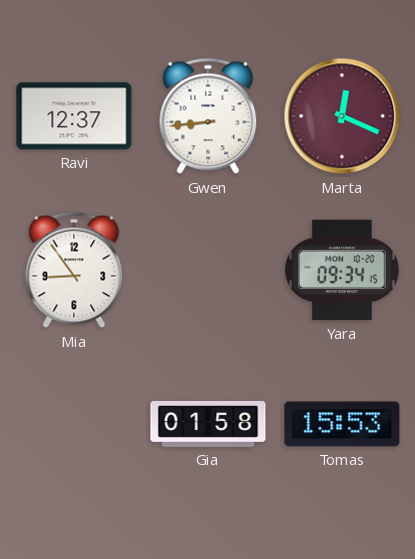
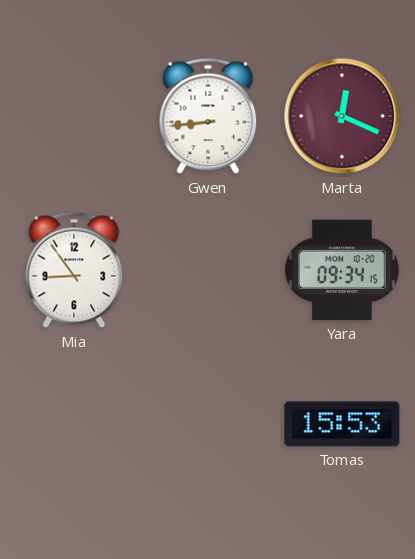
Ravi: 12:37 -> none
Gia: 01:58 -> none
